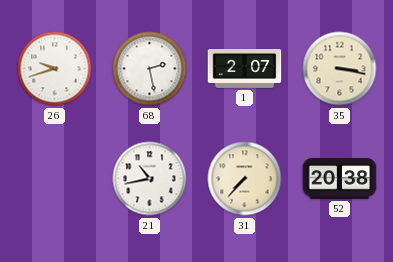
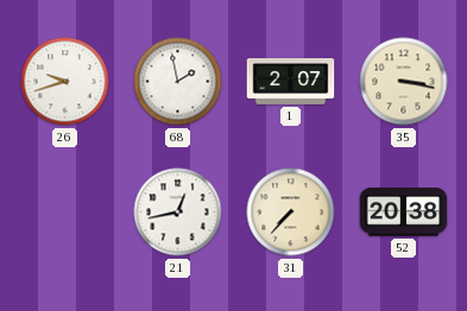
68: 2:28 -> 1:58
21: 10:43 -> 12:43
